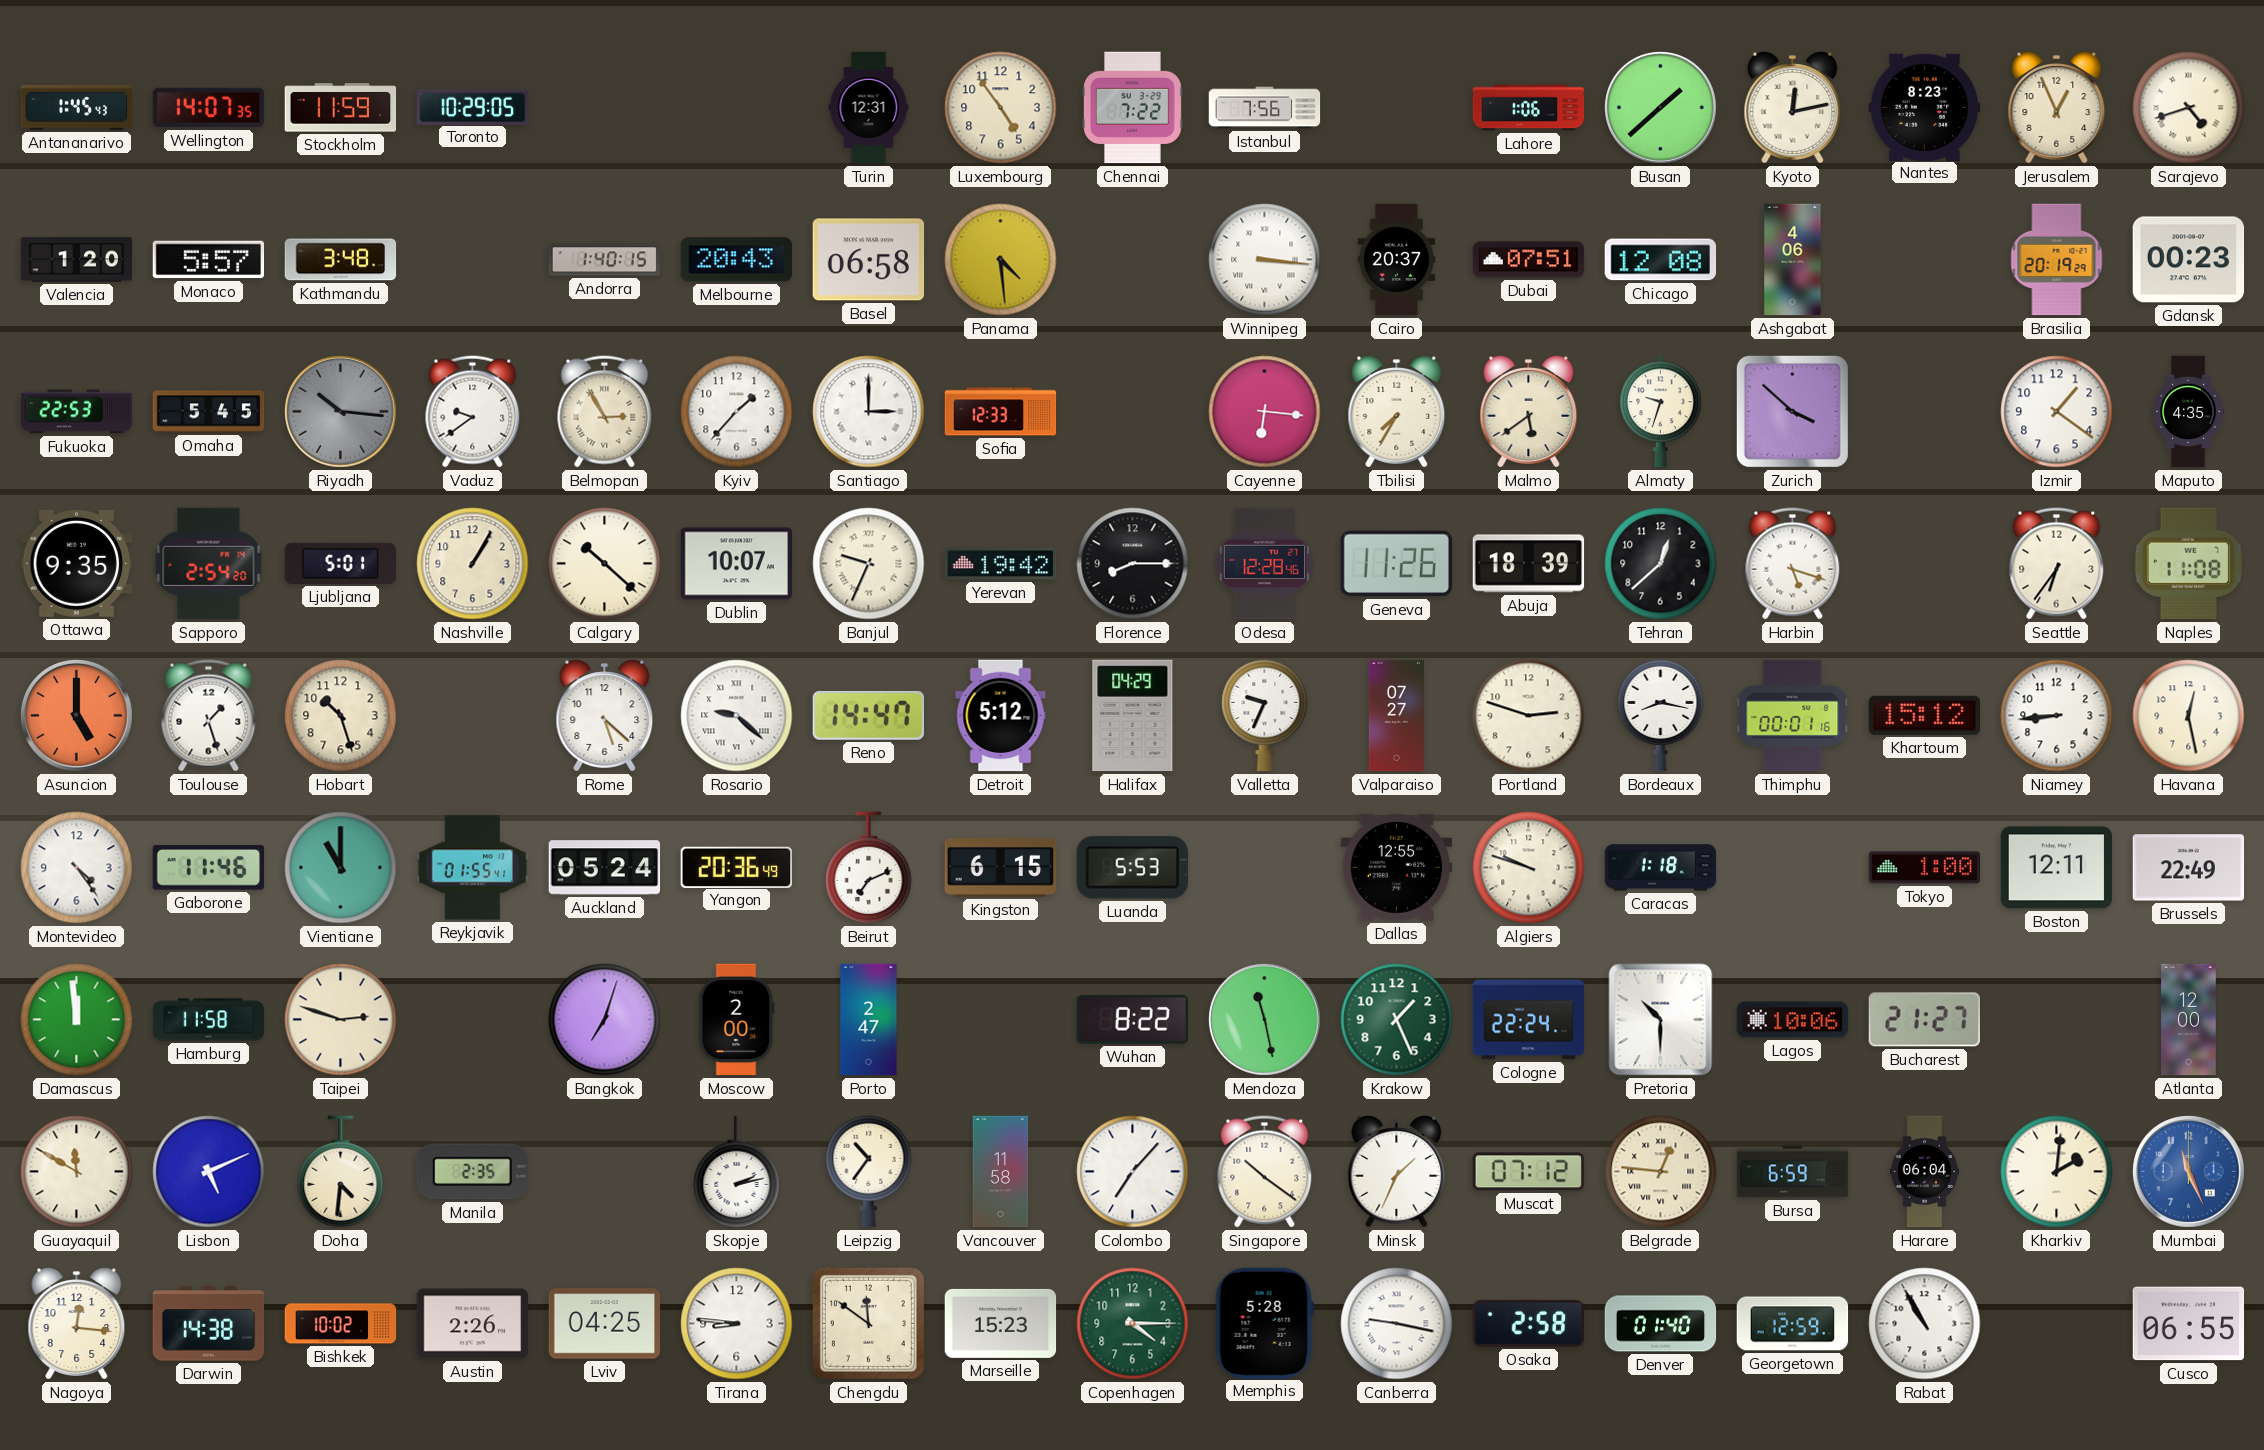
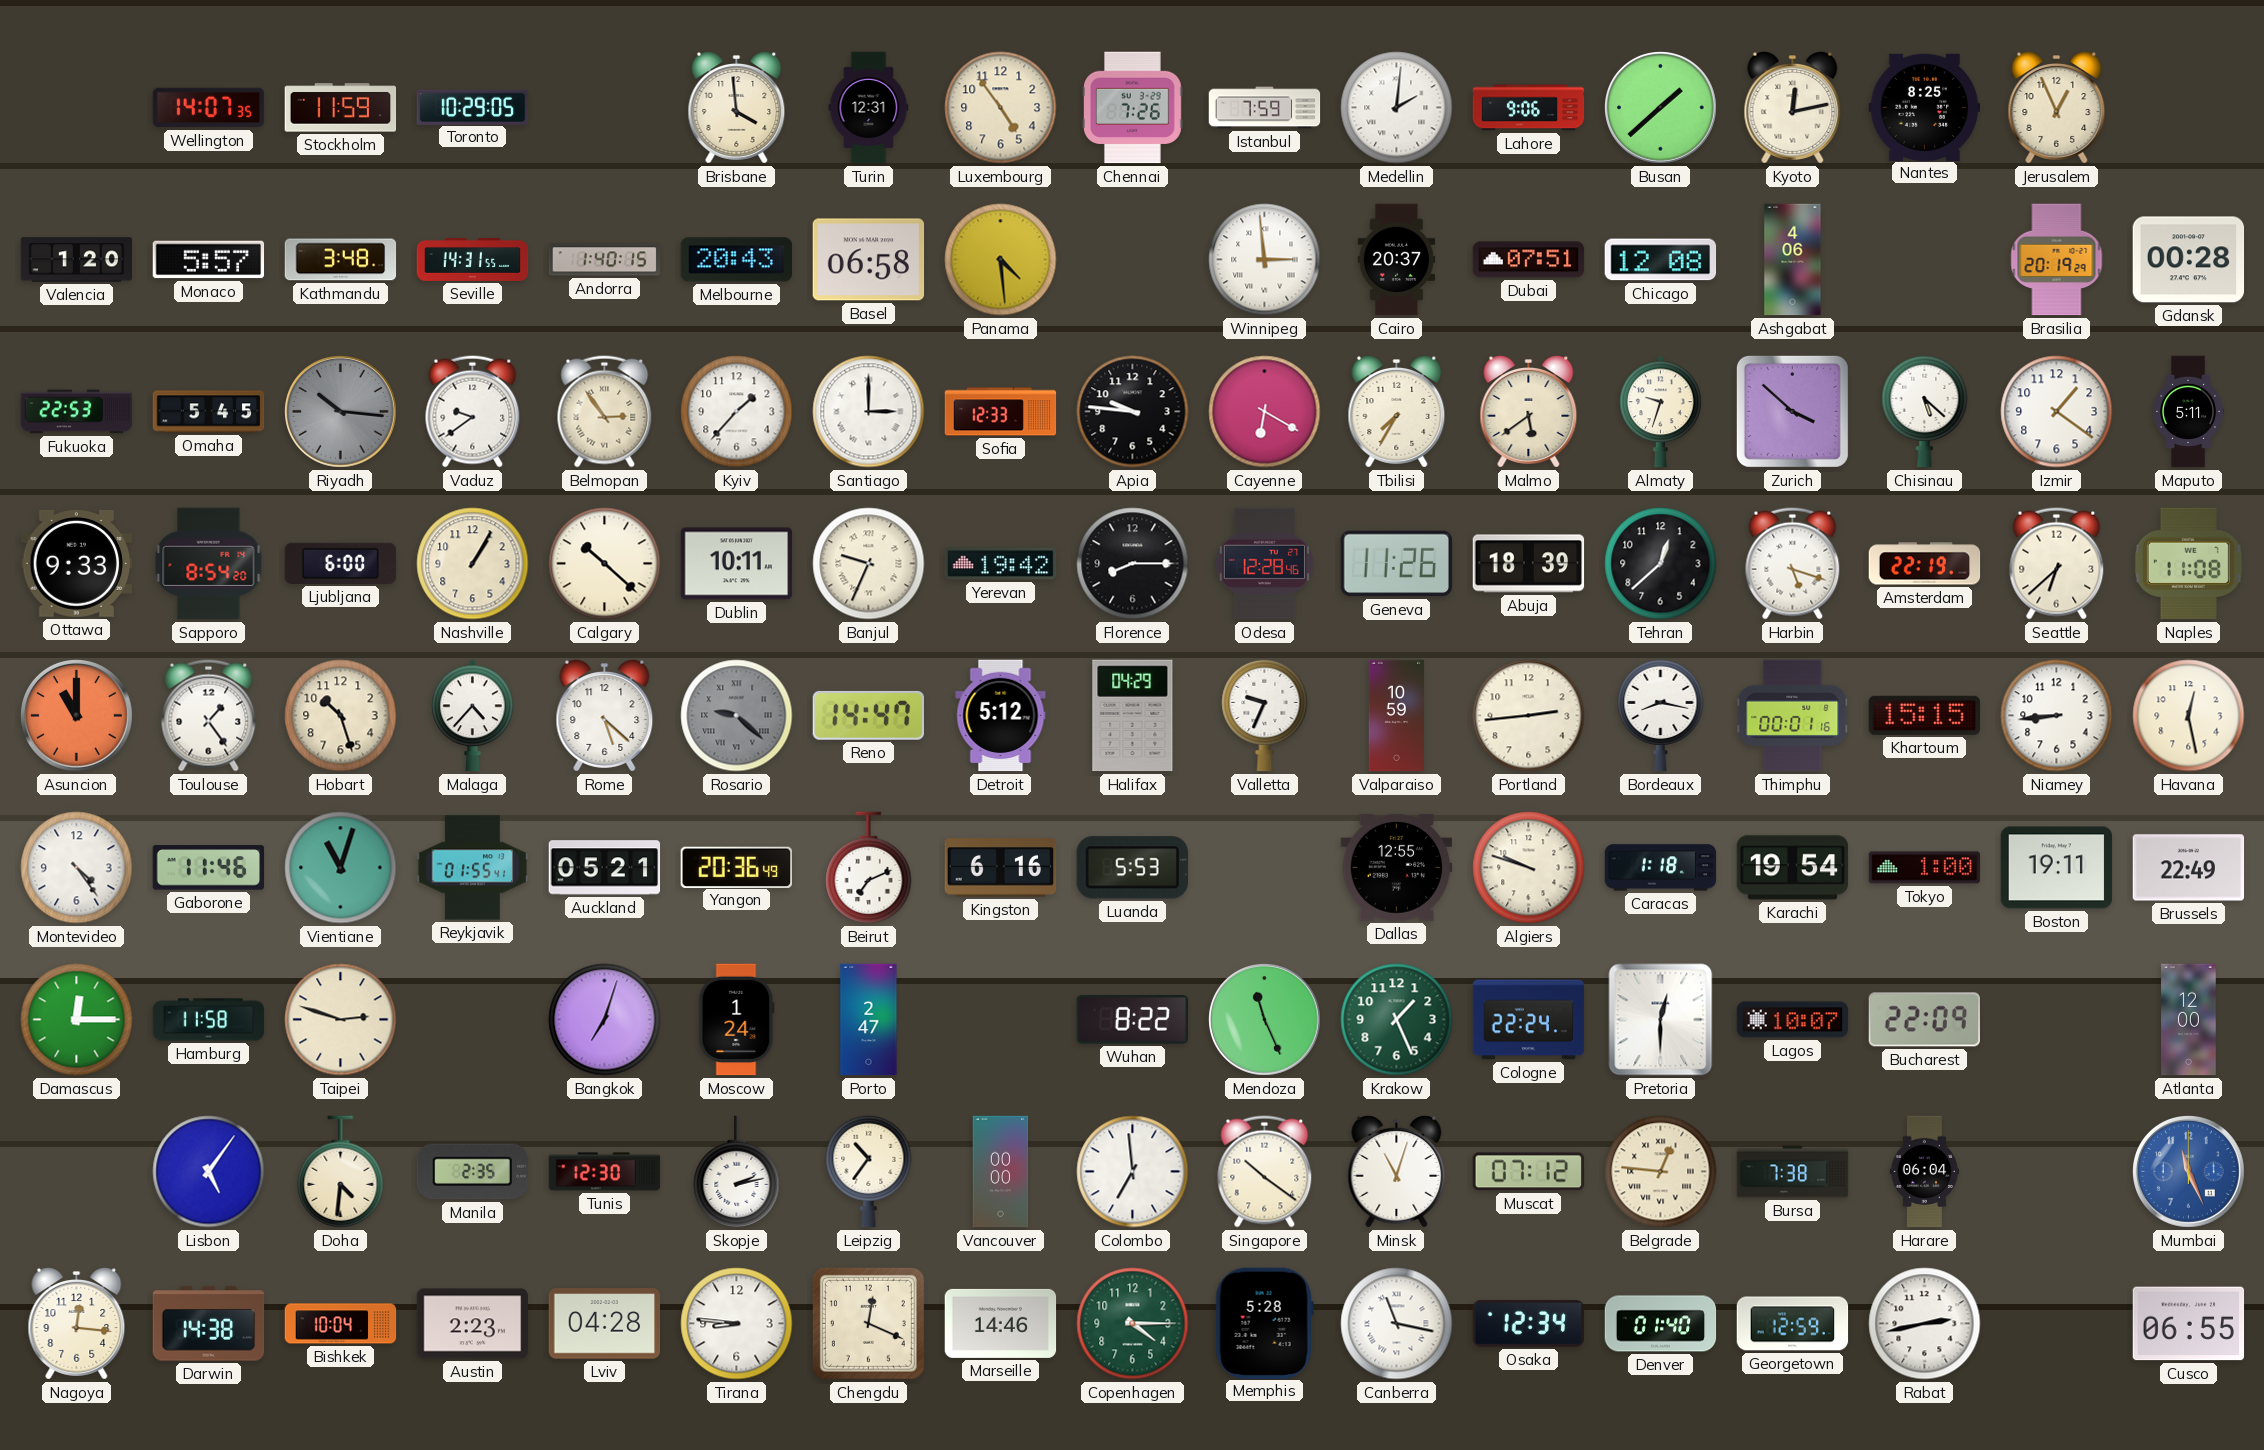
Antananarivo: 1:45 -> none
Brisbane: none -> 3:59
Chennai: 7:22 -> 7:26
Istanbul: 7:56 -> 7:59
Medellin: none -> 2:01
Lahore: 1:06 -> 9:06
Nantes: 8:23 -> 8:25
Sarajevo: 4:42 -> none
Seville: none -> 14:31
Winnipeg: 3:16 -> 2:59
Gdansk: 00:23 -> 00:28
Belmopan: 2:55 -> 2:54
Apia: none -> 9:46
Cayenne: 6:16 -> 6:20
Chisinau: none -> 5:22
Maputo: 4:35 -> 5:11
Ottawa: 9:35 -> 9:33
Sapporo: 2:54 -> 8:54
Ljubljana: 5:01 -> 6:00
Dublin: 10:07 -> 10:11
Amsterdam: none -> 22:19
Seattle: 6:36 -> 6:38
Asuncion: 5:00 -> 11:00
Toulouse: 1:27 -> 1:24
Malaga: none -> 4:37
Rosario dial: white -> grey
Valparaiso: 07:27 -> 10:59
Portland: 2:48 -> 2:44
Khartoum: 15:12 -> 15:15
Vientiane: 11:00 -> 11:03
Auckland: 05:24 -> 05:21
Kingston: 6:15 -> 6:16
Karachi: none -> 19:54
Boston: 12:11 -> 19:11
Damascus: 11:59 -> 12:15
Moscow: 2:00 -> 1:24
Mendoza: 11:28 -> 11:26
Pretoria: 10:30 -> 12:30
Lagos: 10:06 -> 10:07
Bucharest: 21:27 -> 22:09
Guayaquil: 11:50 -> none
Lisbon: 5:11 -> 5:06
Tunis: none -> 12:30
Vancouver: 11:58 -> 00:00
Colombo: 7:07 -> 6:59
Minsk: 1:34 -> 11:03
Bursa: 6:59 -> 7:38
Kharkiv: 2:01 -> none
Bishkek: 10:02 -> 10:04
Austin: 2:26 -> 2:23
Lviv: 04:25 -> 04:28
Chengdu: 11:51 -> 12:19
Marseille: 15:23 -> 14:46
Canberra: 9:17 -> 11:17
Osaka: 2:58 -> 12:34
Rabat: 10:55 -> 2:43
